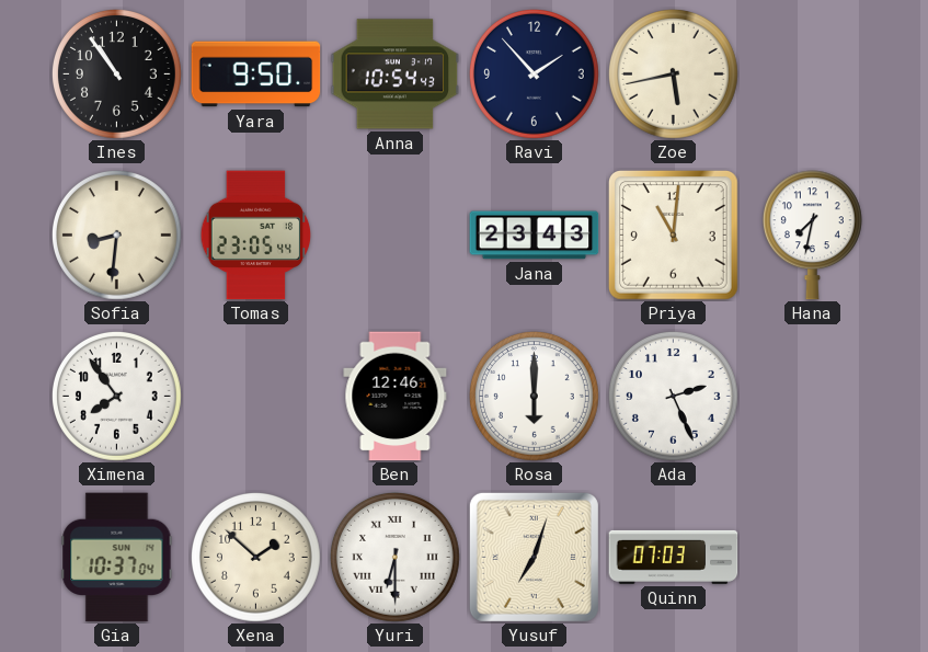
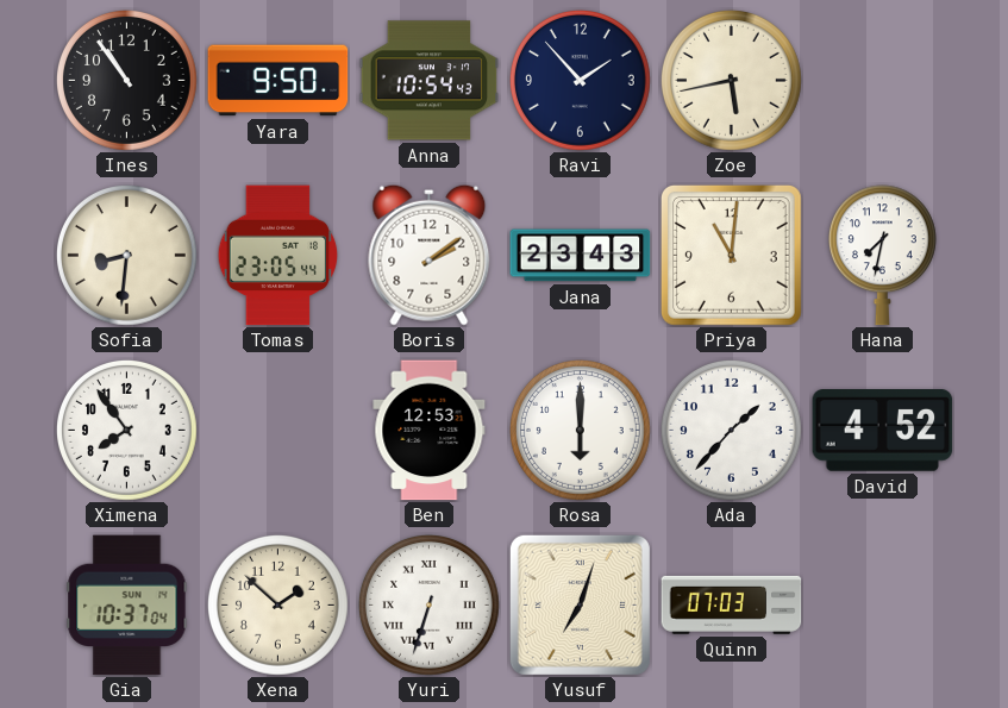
Boris: none -> 2:09
Ben: 12:46 -> 12:53
Ada: 2:26 -> 1:37
David: none -> 4:52
Yuri: 6:30 -> 6:33
